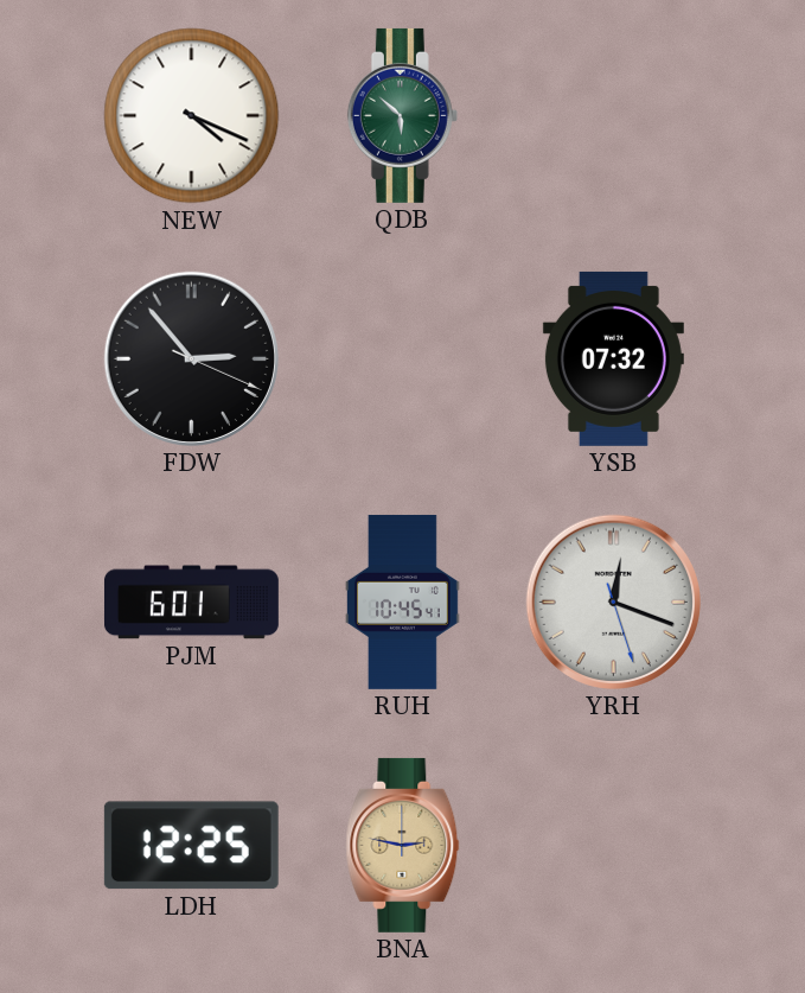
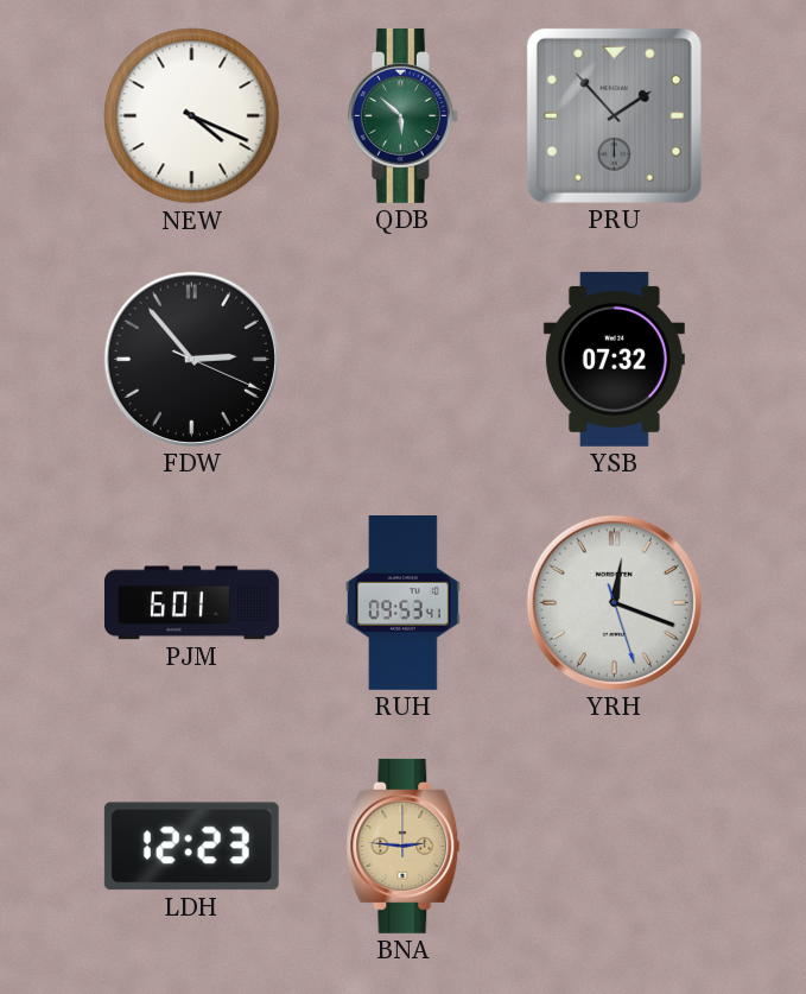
PRU: none -> 1:53
RUH: 10:45 -> 09:53
LDH: 12:25 -> 12:23
BNA: 2:47 -> 2:46
